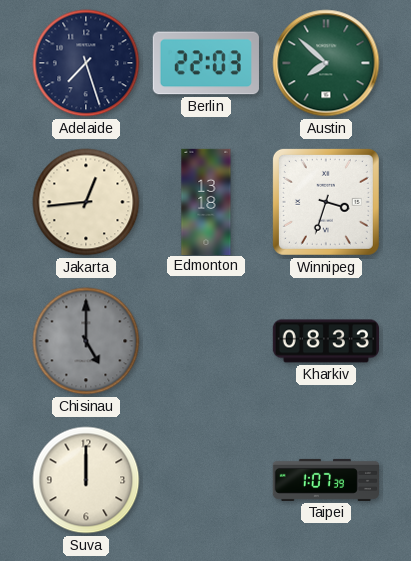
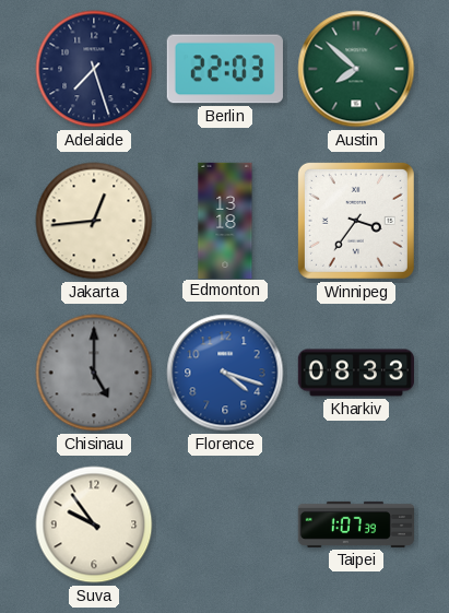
Winnipeg: 3:33 -> 3:36
Florence: none -> 4:18
Suva: 12:00 -> 9:54
